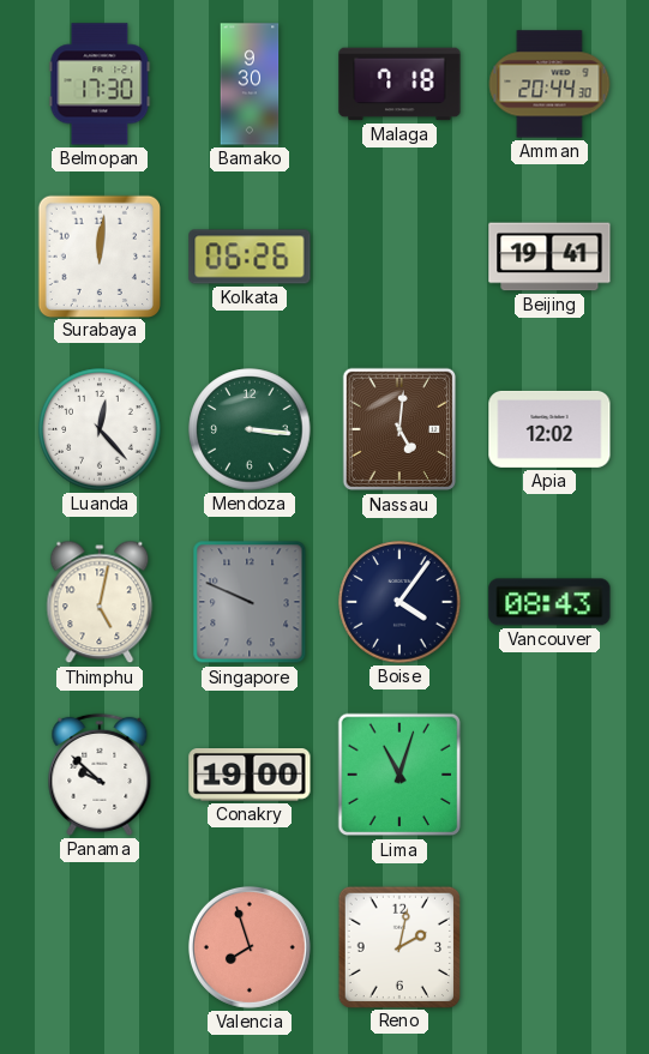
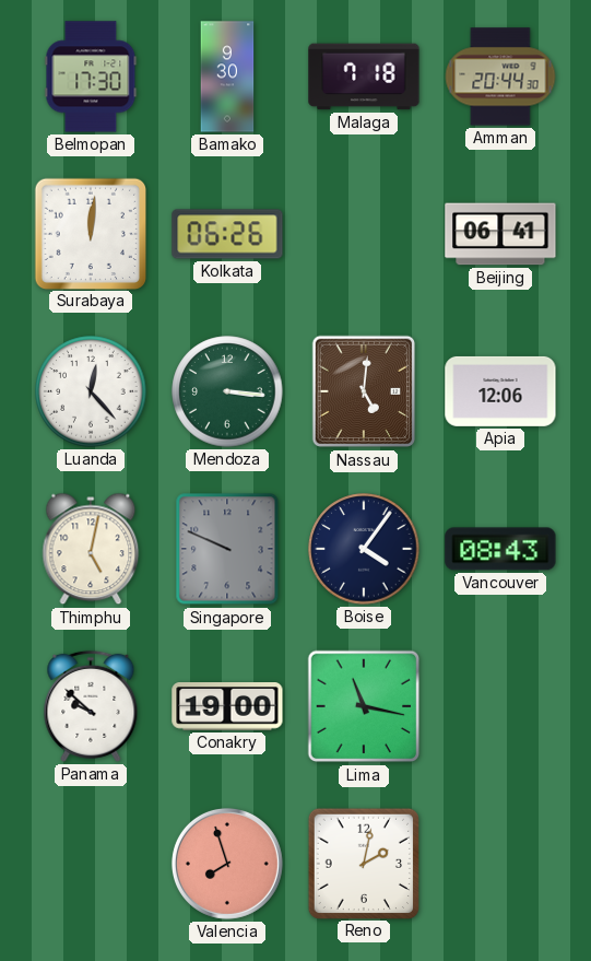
Beijing: 19:41 -> 06:41
Apia: 12:02 -> 12:06
Lima: 11:03 -> 11:17
